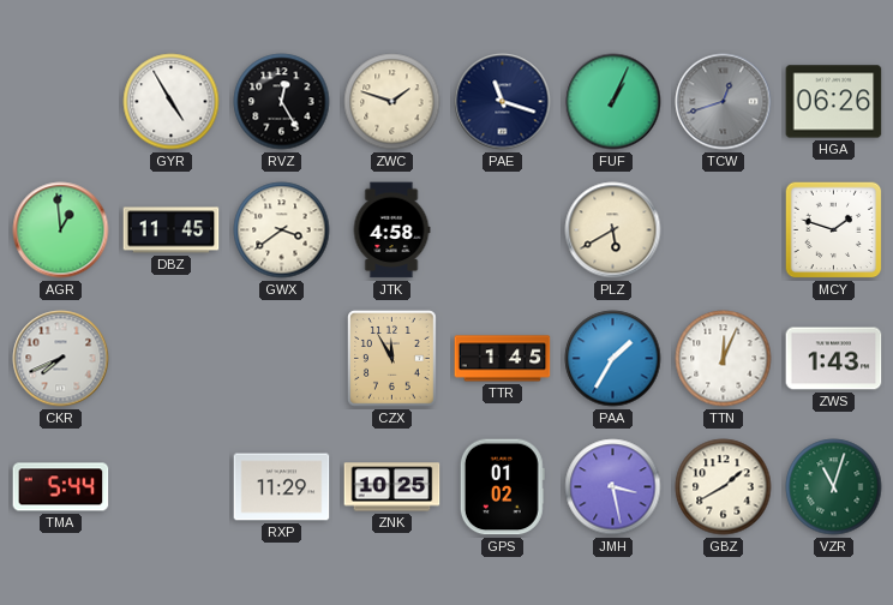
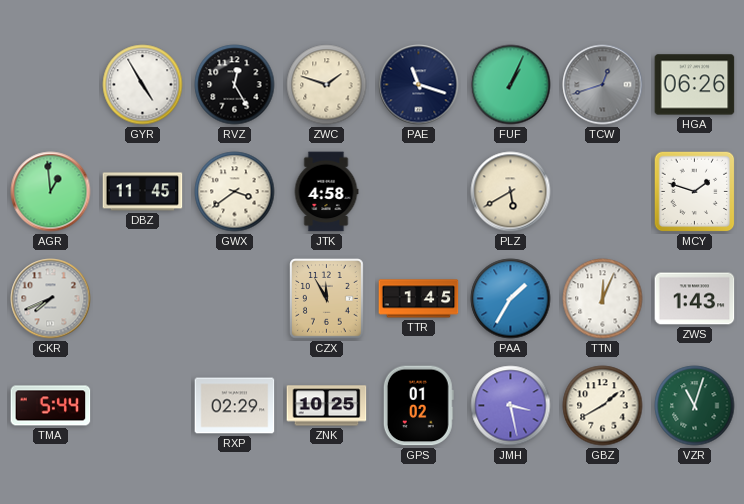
RXP: 11:29 -> 02:29
